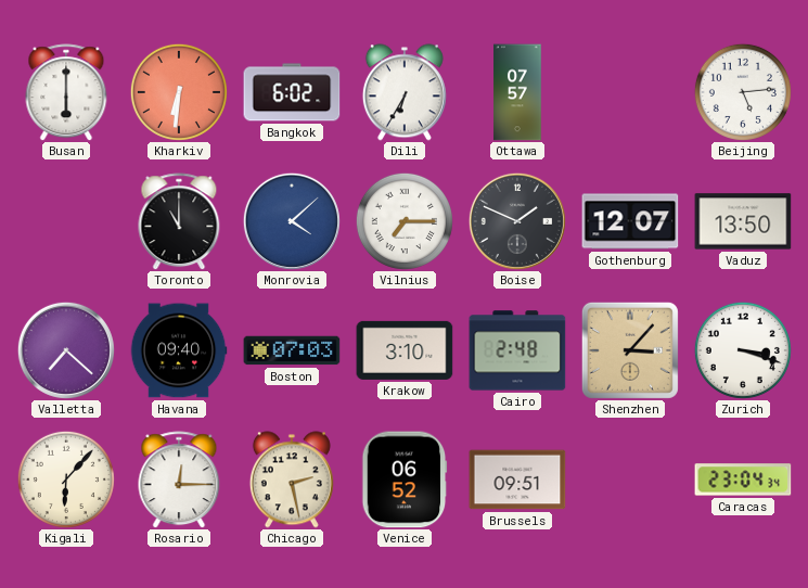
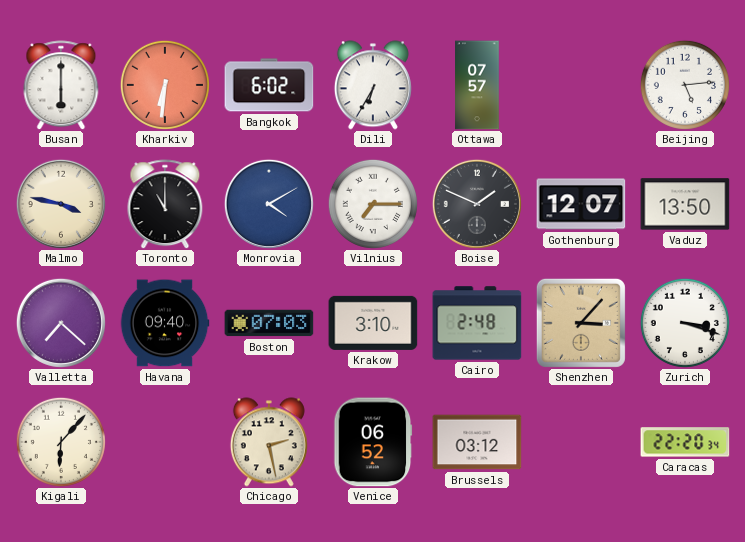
Malmo: none -> 3:47
Monrovia: 4:08 -> 4:10
Rosario: 12:15 -> none
Brussels: 09:51 -> 03:12
Caracas: 23:04 -> 22:20
